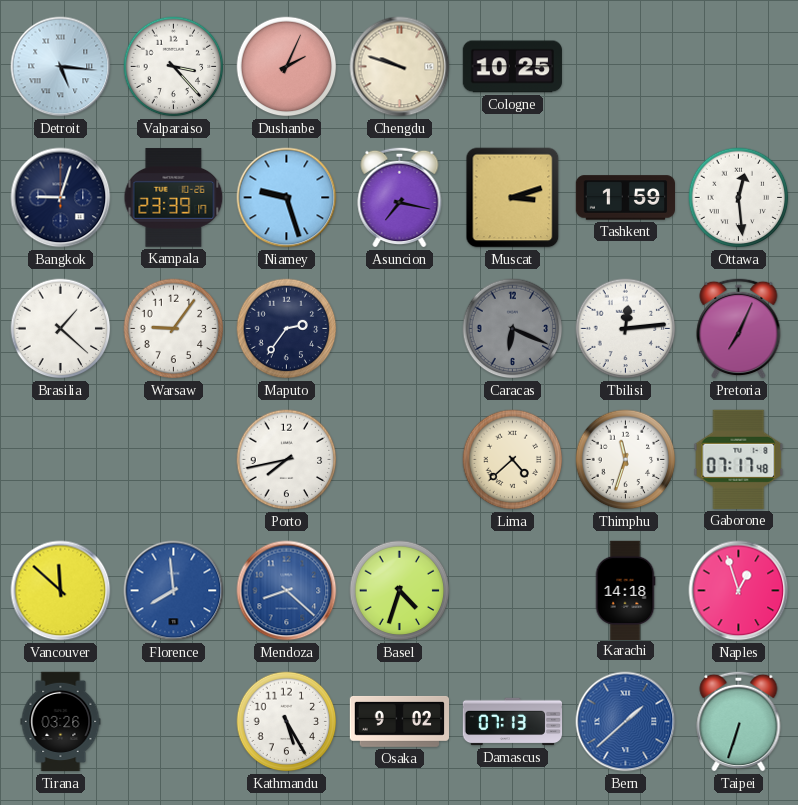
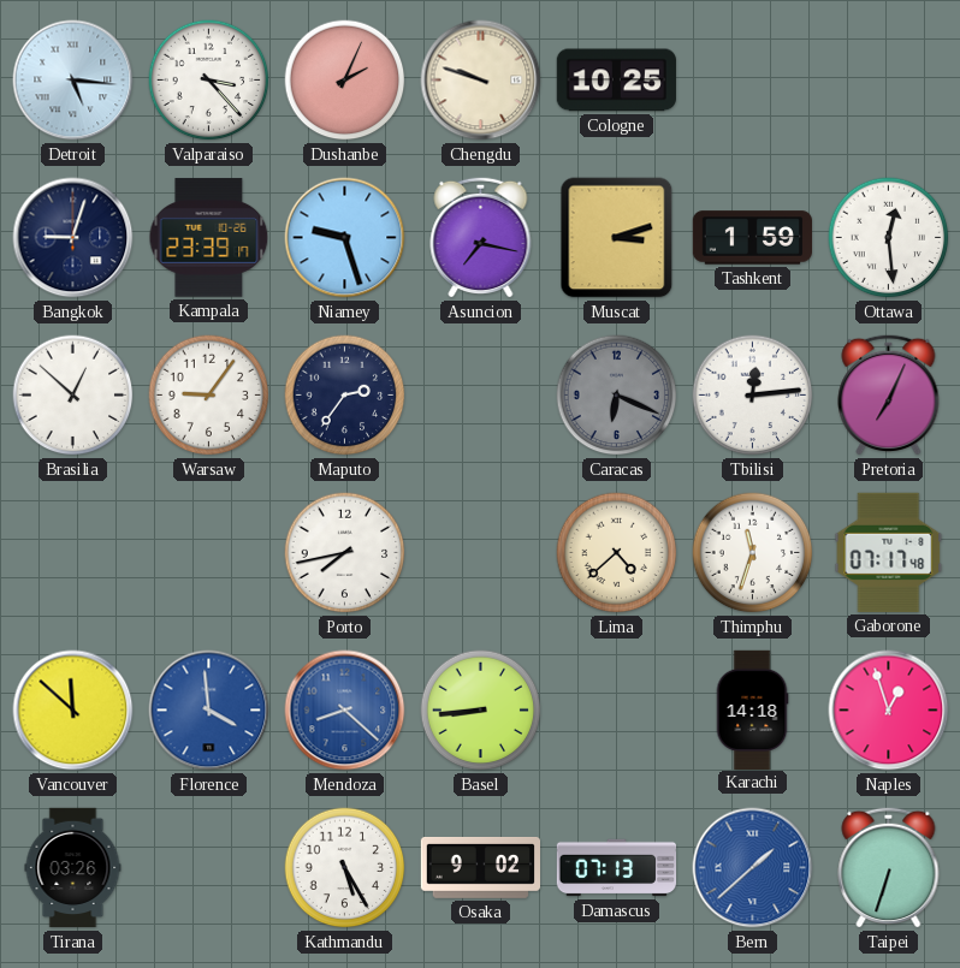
Brasilia: 1:22 -> 12:52
Florence: 7:59 -> 3:59
Basel: 4:33 -> 8:44
